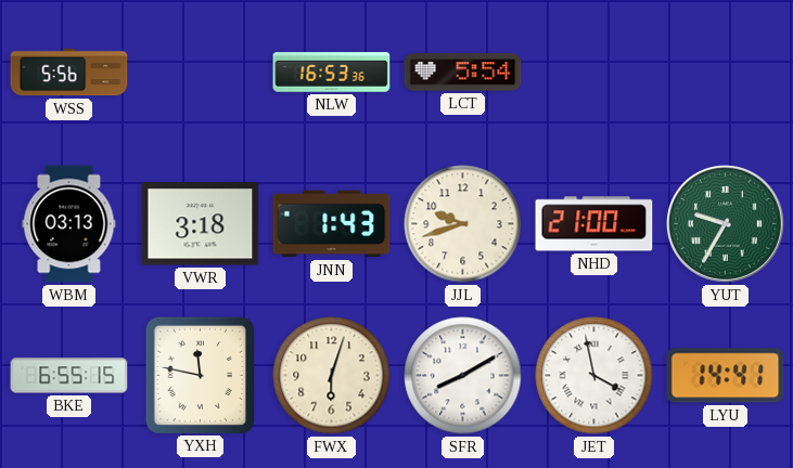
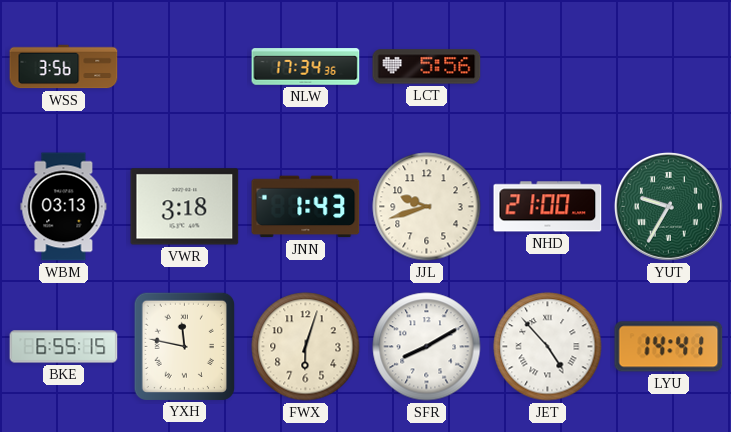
WSS: 5:56 -> 3:56
NLW: 16:53 -> 17:34
LCT: 5:54 -> 5:56
JET: 3:58 -> 4:53
